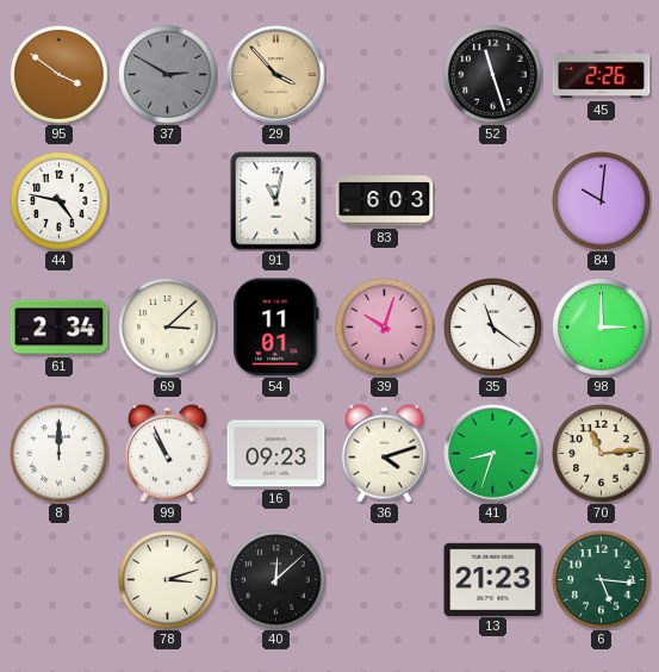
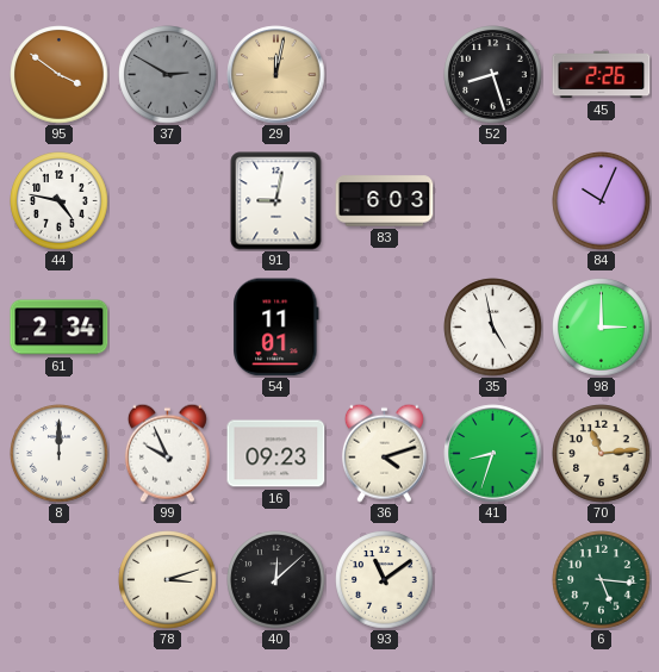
29: 3:53 -> 12:02
52: 11:27 -> 8:27
91: 11:02 -> 9:02
84: 10:01 -> 10:04
69: 3:08 -> none
39: 10:03 -> none
35: 11:21 -> 4:58
99: 10:56 -> 9:56
93: none -> 11:09
13: 21:23 -> none
